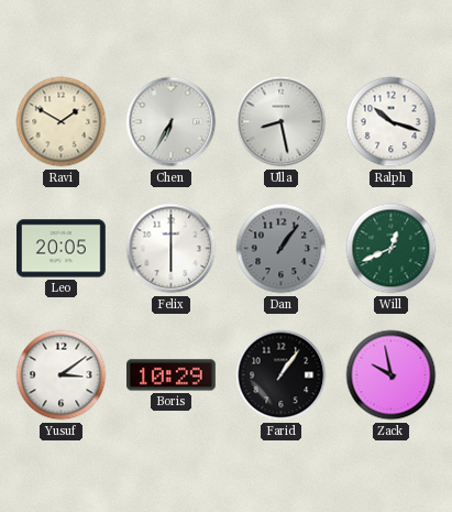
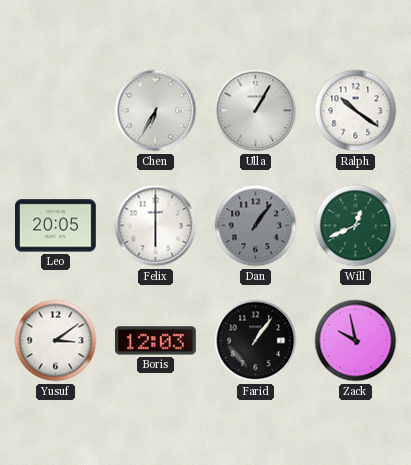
Ravi: 1:50 -> none
Ulla: 8:28 -> 1:05
Ralph: 10:18 -> 10:21
Boris: 10:29 -> 12:03
